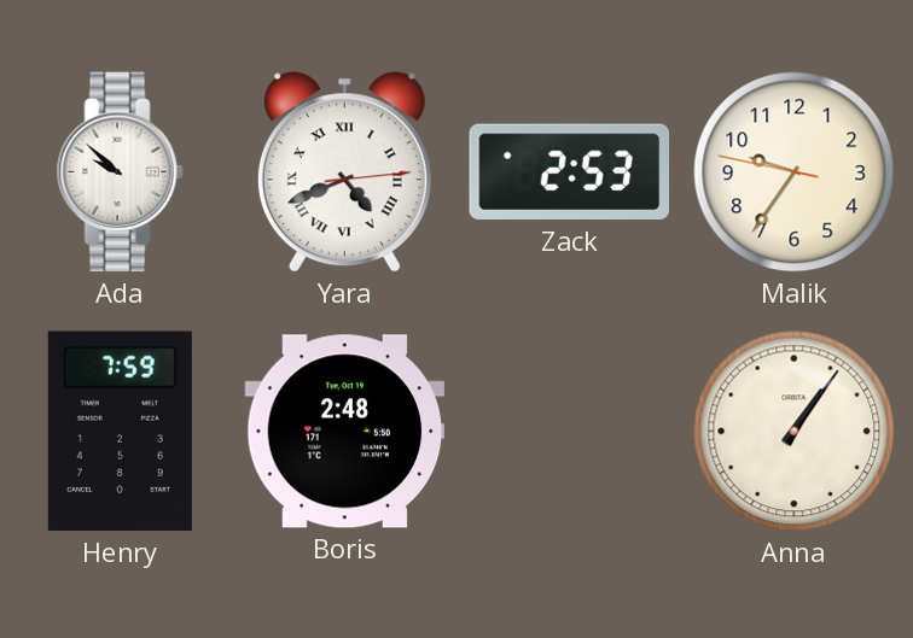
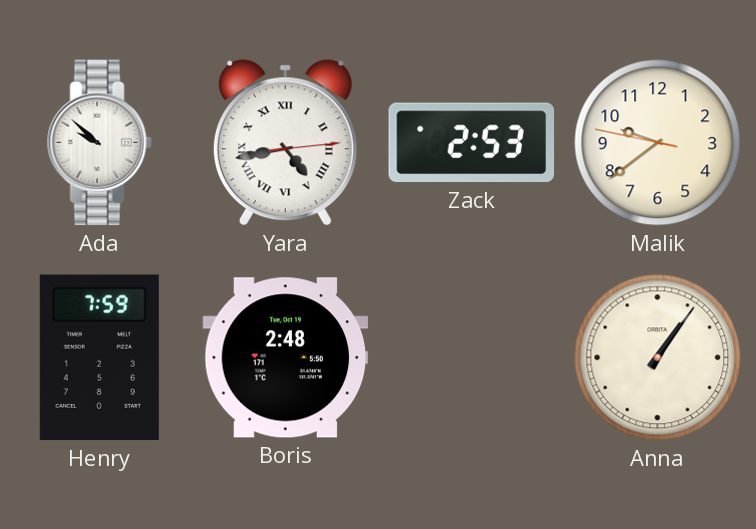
Yara: 4:41 -> 4:43
Malik: 9:35 -> 9:38
